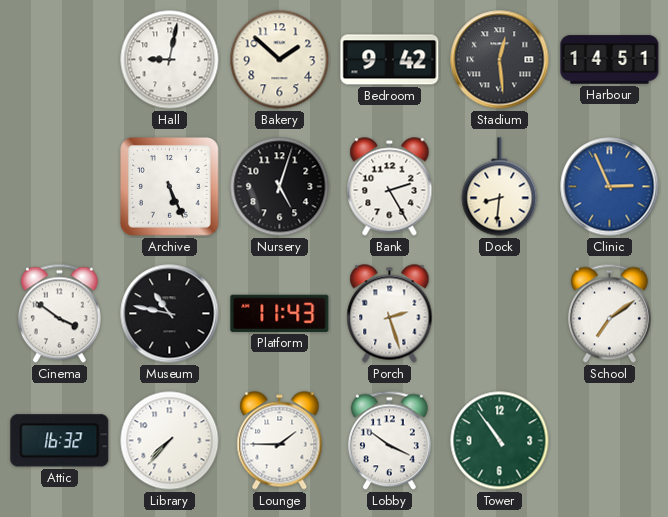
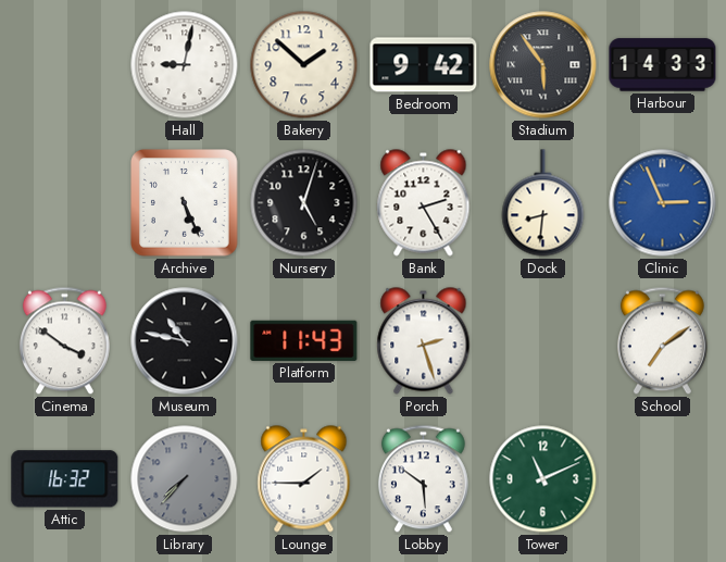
Stadium: 12:29 -> 5:54
Harbour: 14:51 -> 14:33
Library dial: white -> grey
Lobby: 3:51 -> 5:51
Tower: 10:54 -> 11:11
